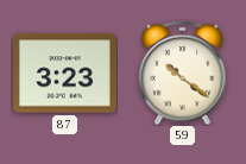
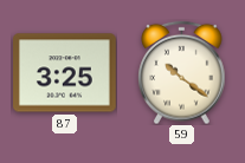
87: 3:23 -> 3:25
